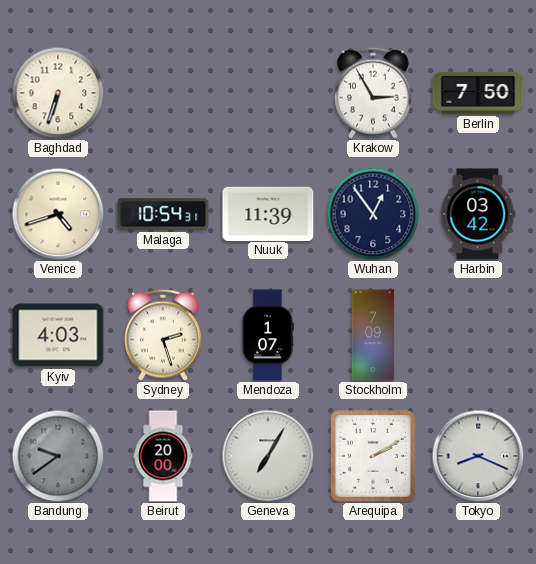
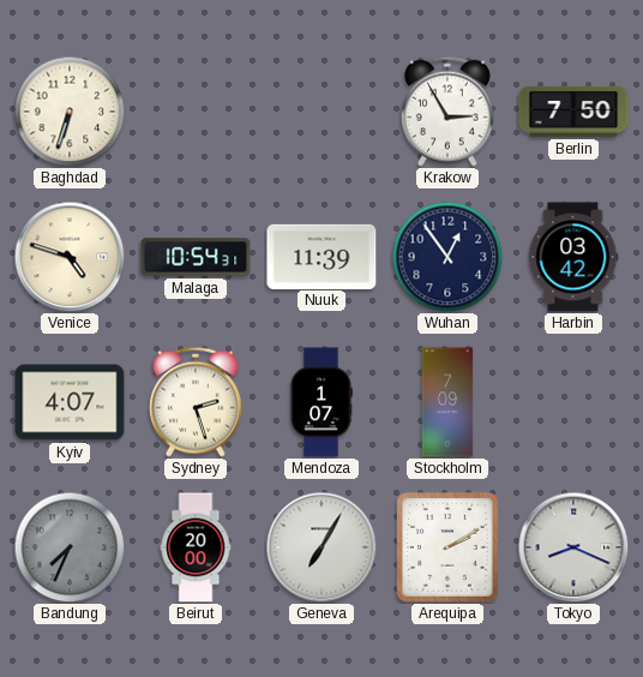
Venice: 4:42 -> 4:48
Kyiv: 4:03 -> 4:07
Bandung: 9:39 -> 7:34
